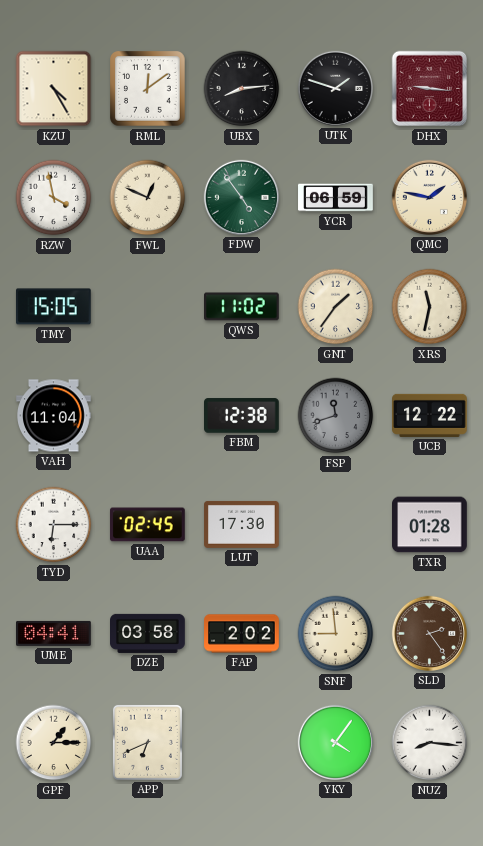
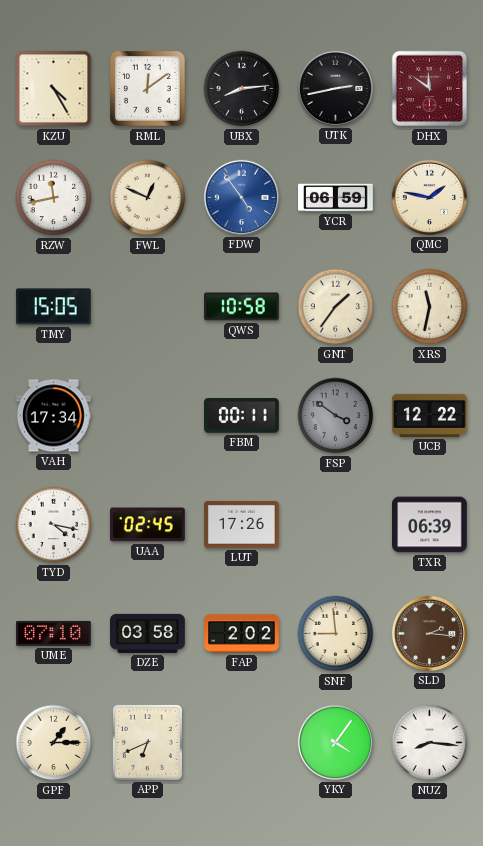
UTK: 1:48 -> 2:43
DHX: 9:16 -> 11:51
RZW: 3:58 -> 11:43
FDW dial: green -> blue
QWS: 11:02 -> 10:58
VAH: 11:04 -> 17:34
FBM: 12:38 -> 00:11
FSP: 11:42 -> 3:51
TYD: 6:15 -> 4:17
LUT: 17:30 -> 17:26
TXR: 01:28 -> 06:39
UME: 04:41 -> 07:10
SLD: 2:24 -> 2:16
